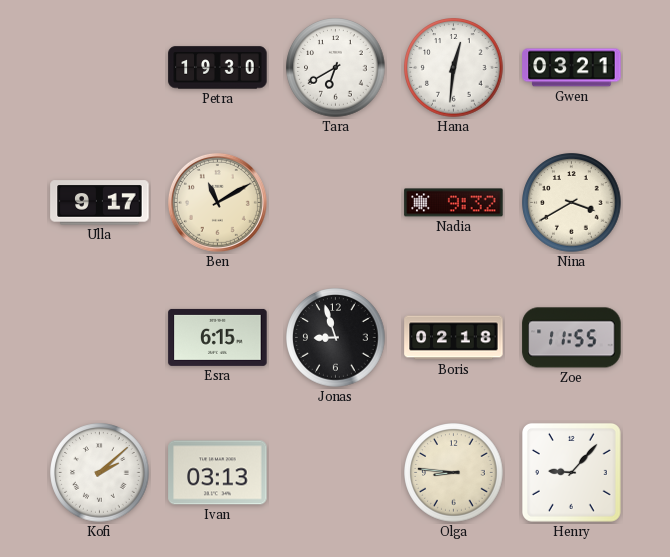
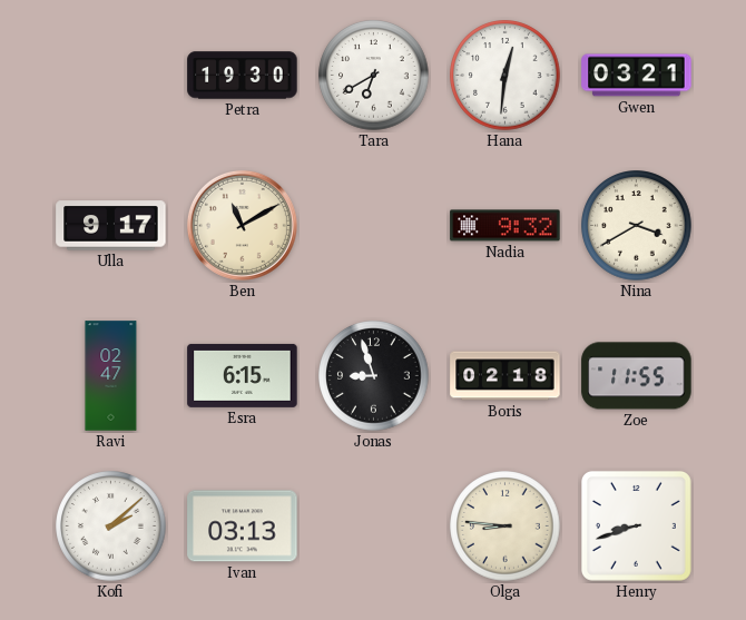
Ravi: none -> 02:47
Henry: 9:07 -> 8:42
